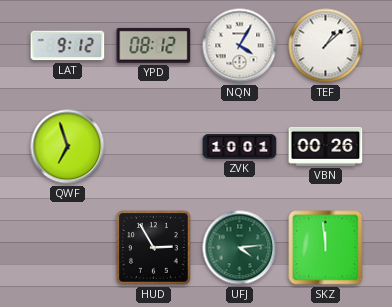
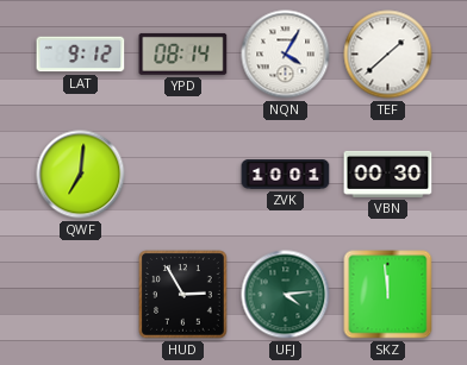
YPD: 08:12 -> 08:14
TEF: 1:08 -> 1:38
QWF: 6:57 -> 7:01
VBN: 00:26 -> 00:30
